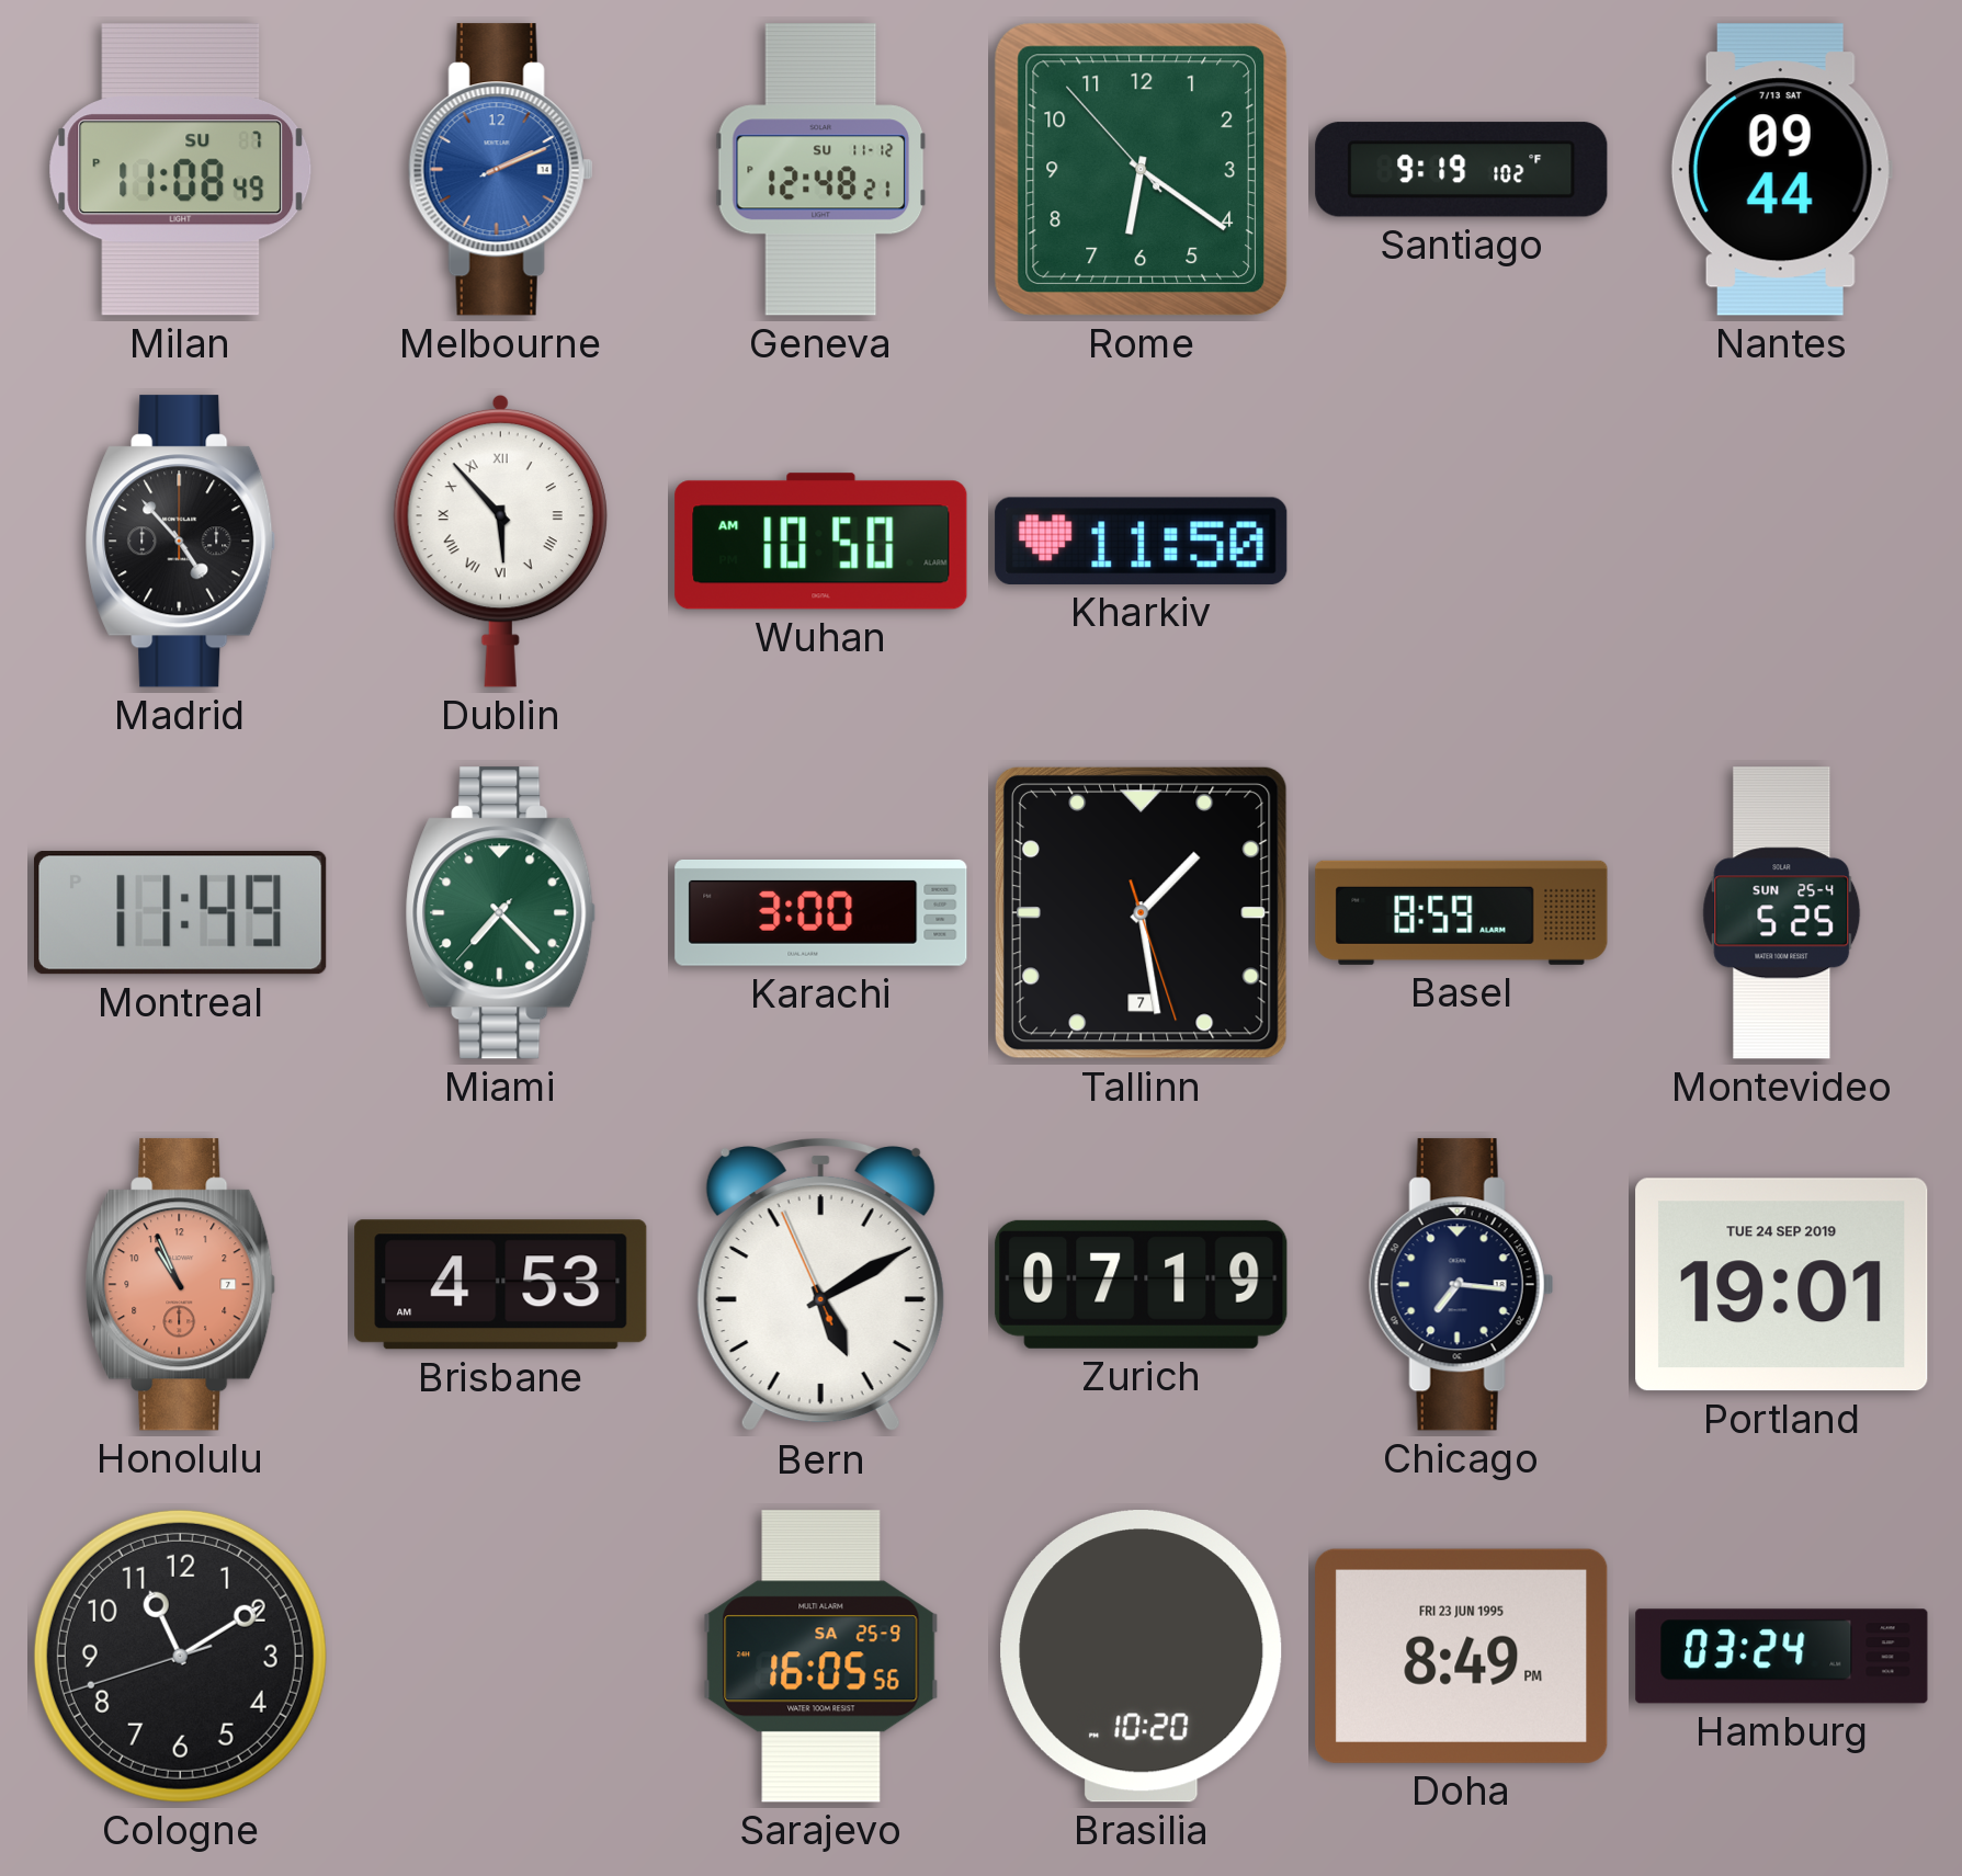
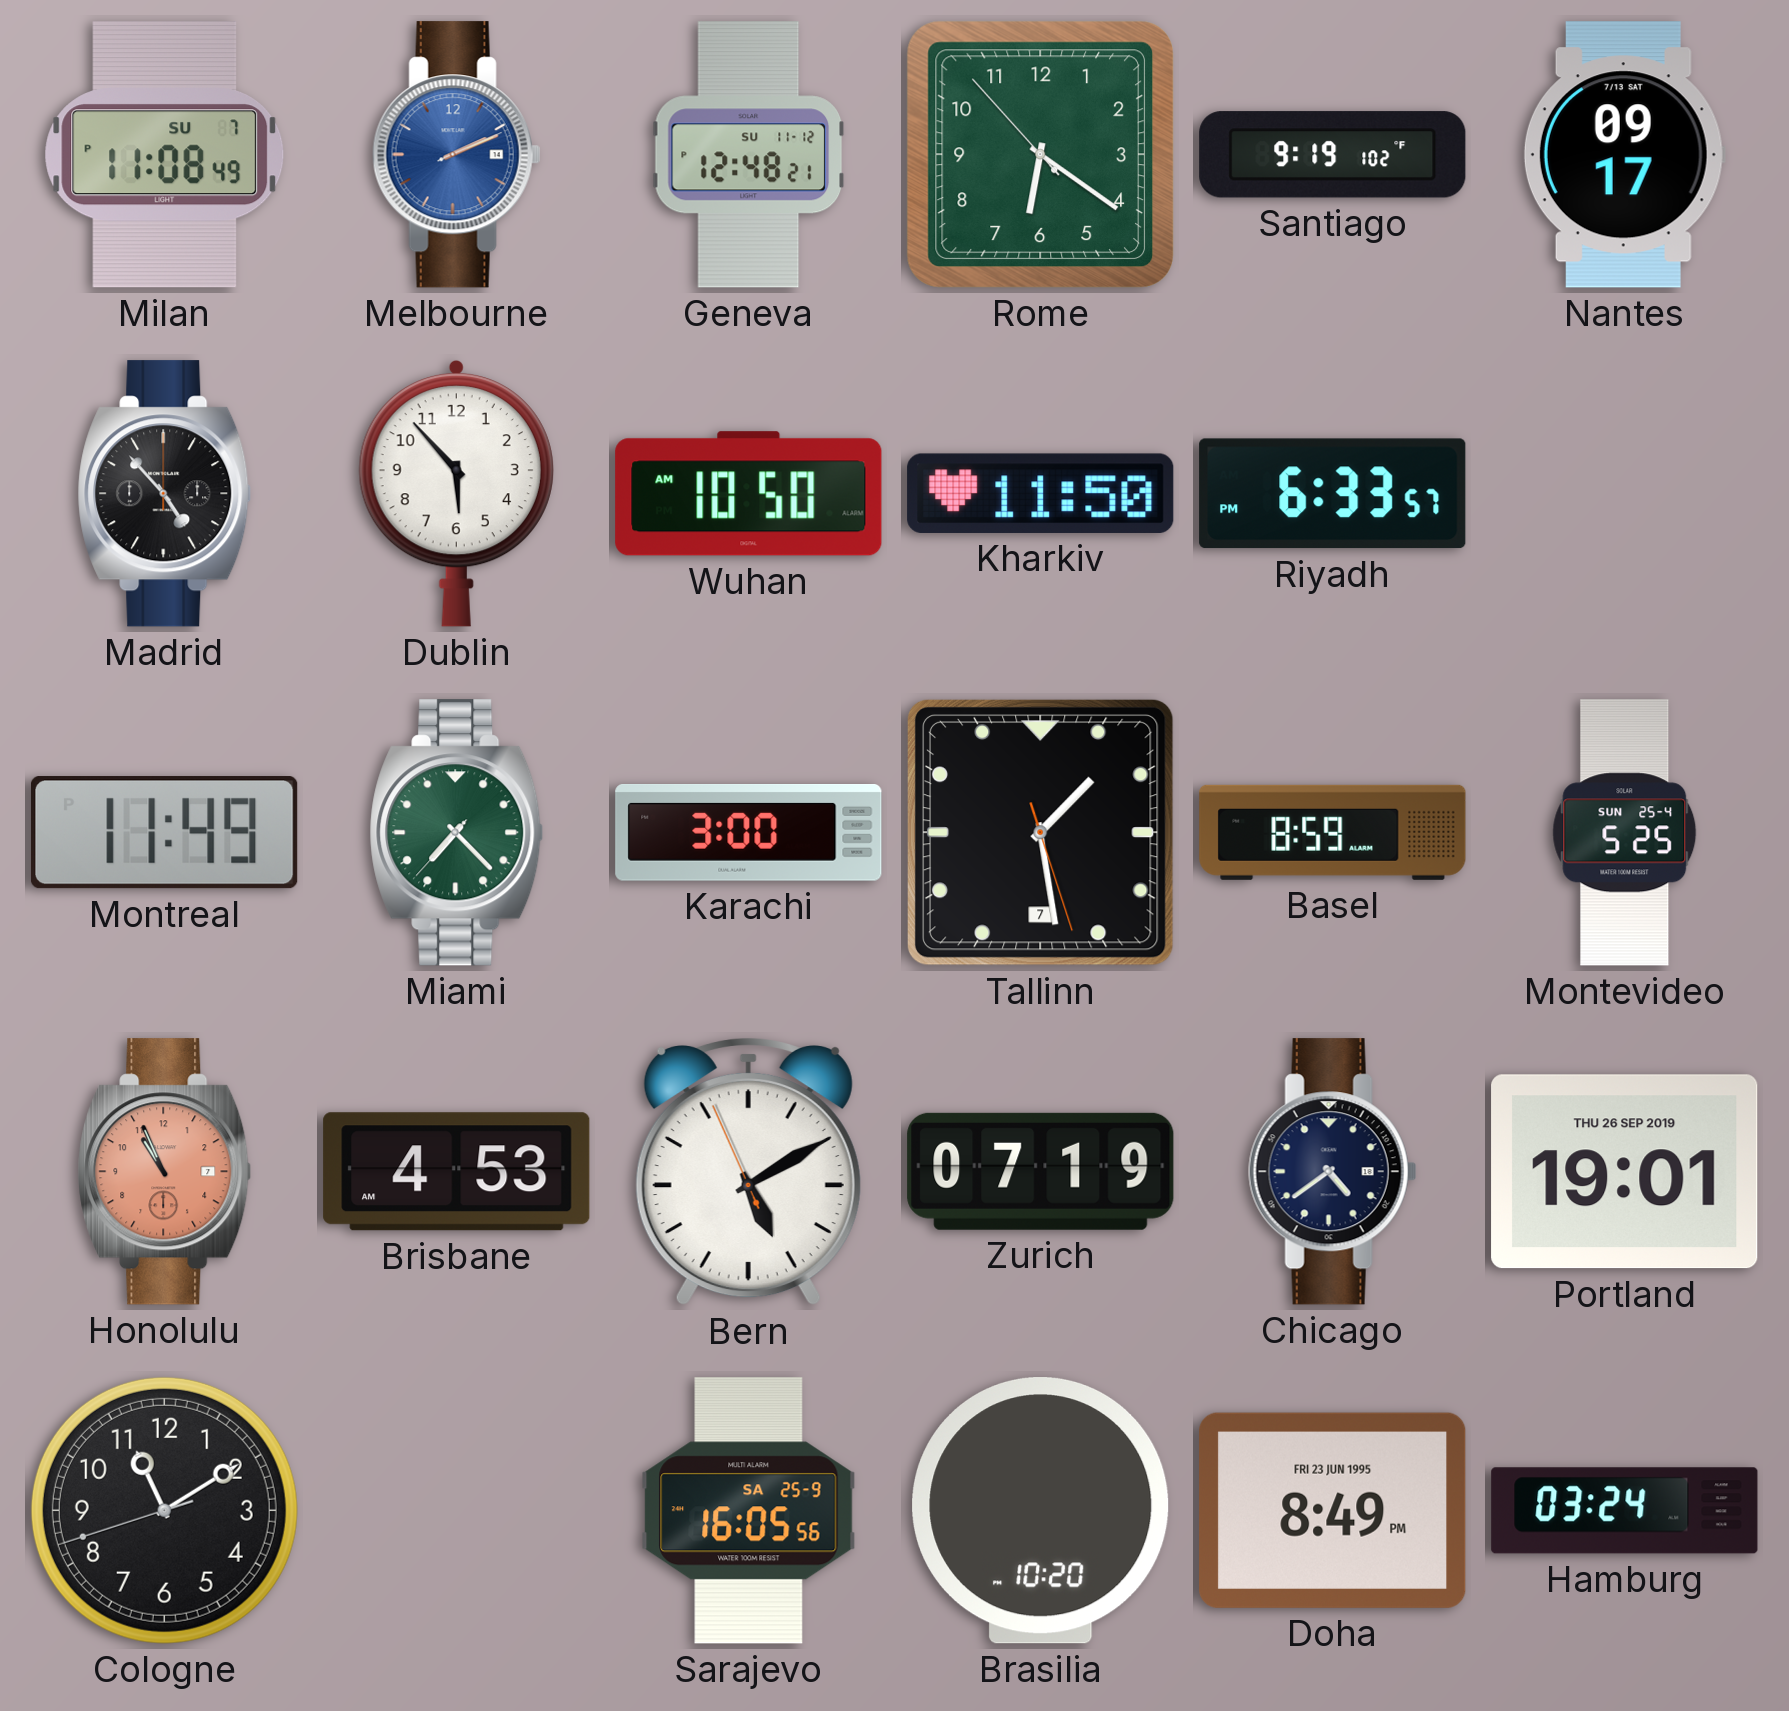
Nantes: 09:44 -> 09:17
Dublin numerals: Roman -> Arabic
Riyadh: none -> 6:33
Chicago: 7:16 -> 4:39
Portland date: TUE 24 SEP 2019 -> THU 26 SEP 2019
